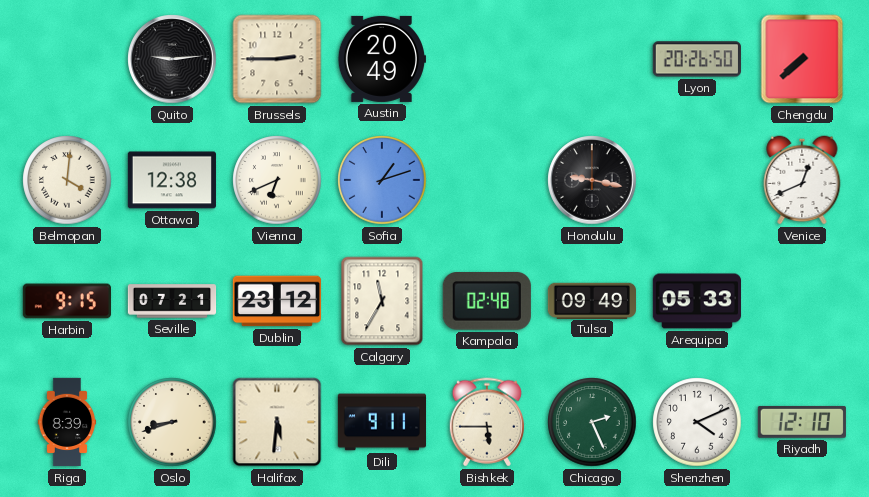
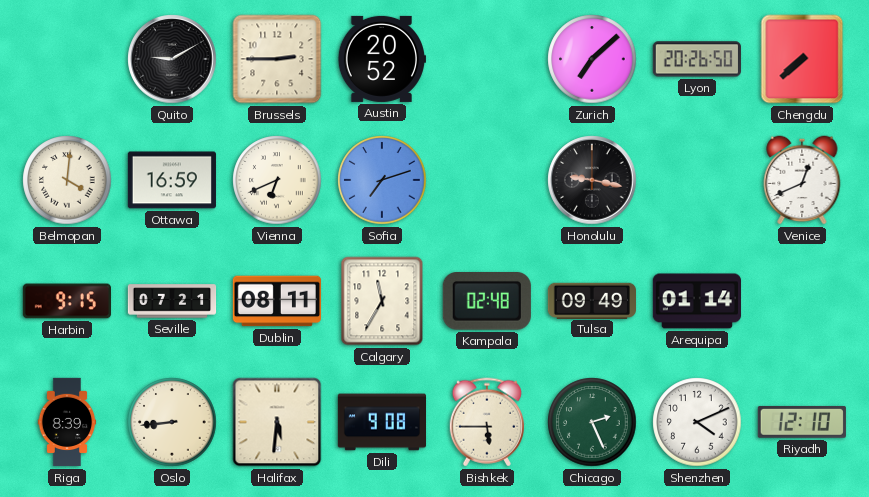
Quito: 9:14 -> 9:10
Austin: 20:49 -> 20:52
Zurich: none -> 7:08
Ottawa: 12:38 -> 16:59
Sofia: 1:12 -> 7:12
Dublin: 23:12 -> 08:11
Arequipa: 05:33 -> 01:14
Oslo: 8:42 -> 8:44
Dili: 9:11 -> 9:08
